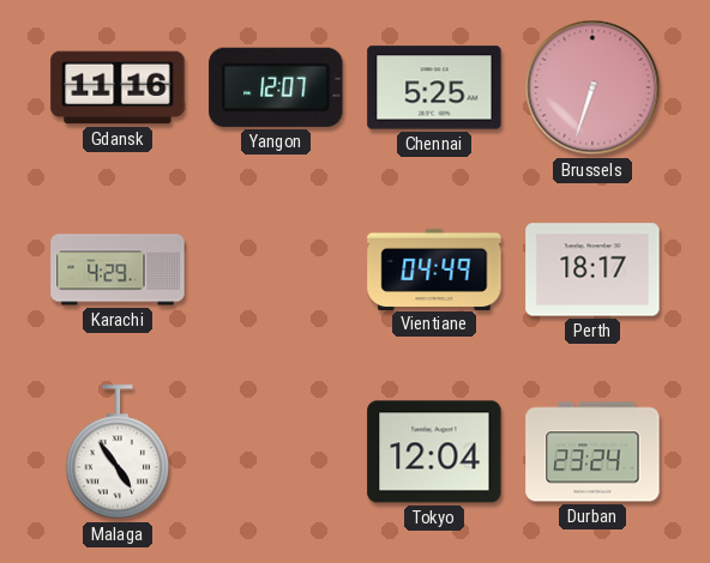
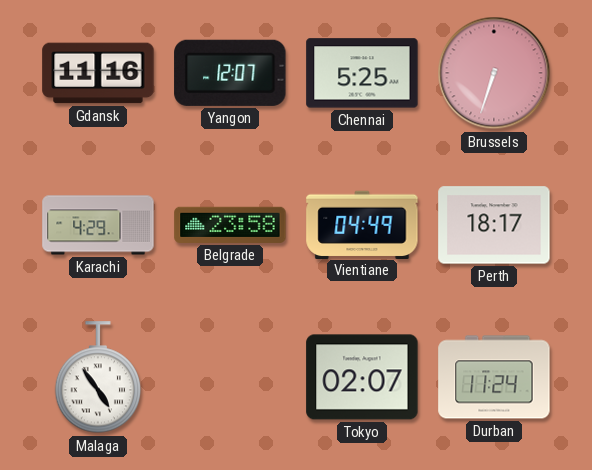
Belgrade: none -> 23:58
Tokyo: 12:04 -> 02:07
Durban: 23:24 -> 11:24
